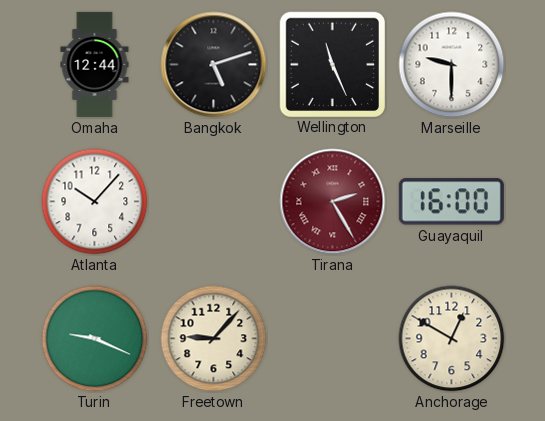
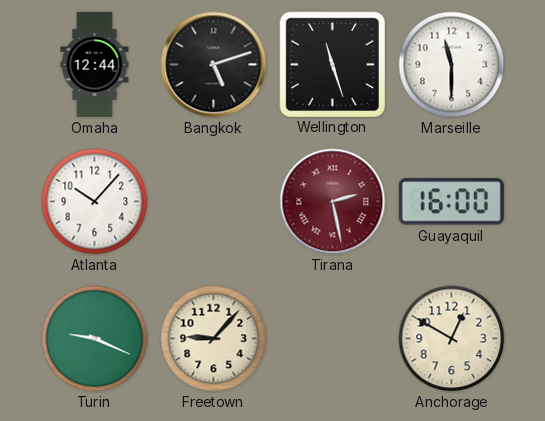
Wellington: 11:26 -> 11:27
Marseille: 9:30 -> 11:30
Tirana: 2:25 -> 2:28
